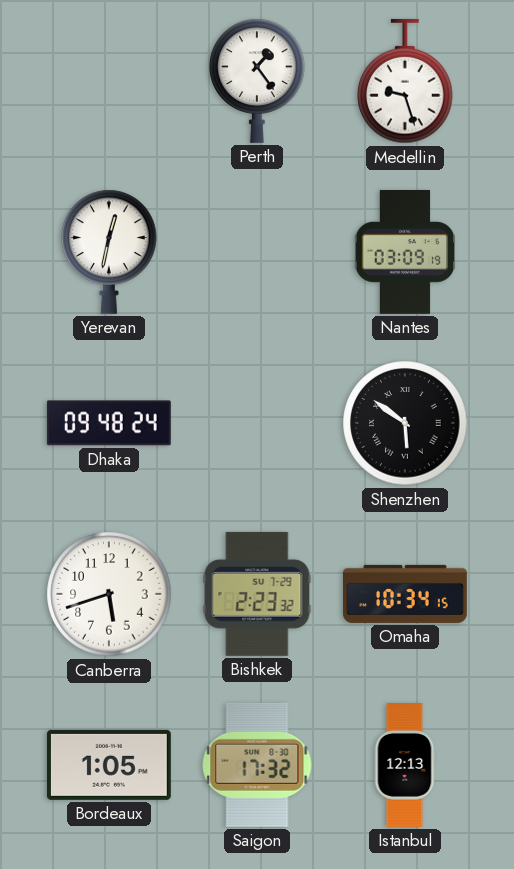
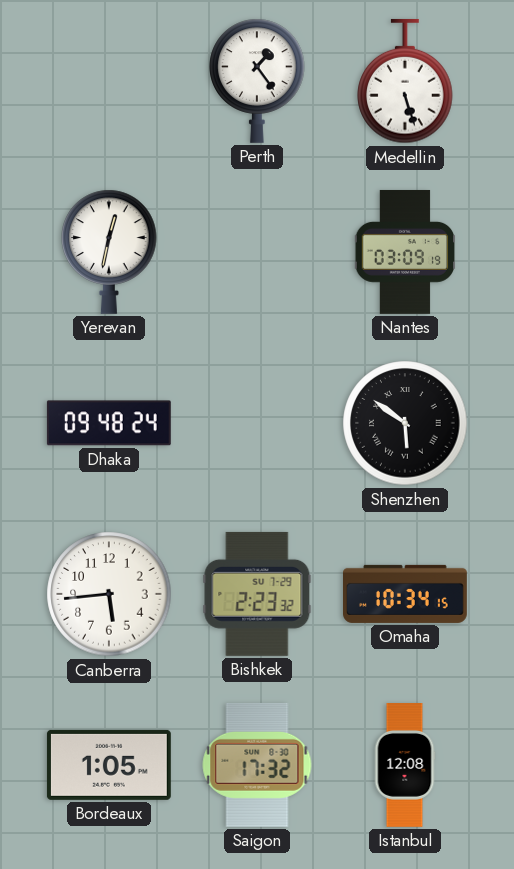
Medellin: 9:27 -> 5:27
Canberra: 5:42 -> 5:44
Istanbul: 12:13 -> 12:08
